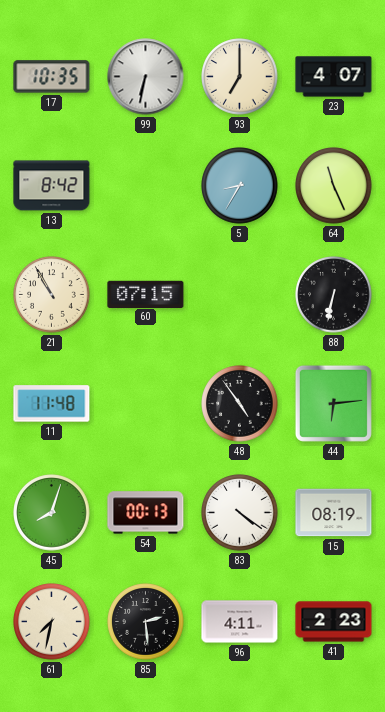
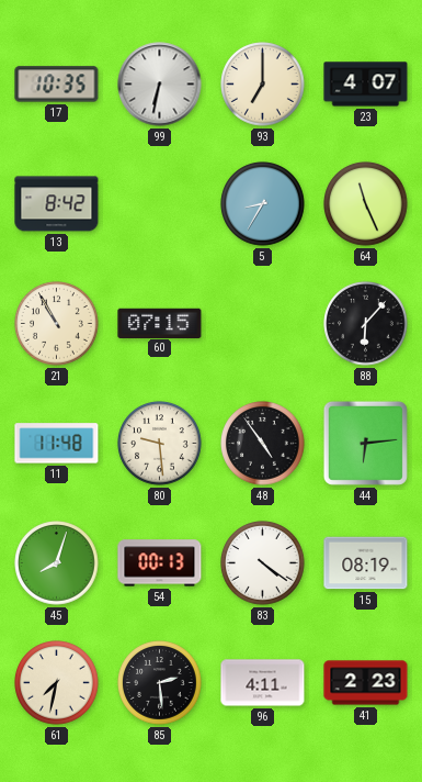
88: 6:32 -> 6:07
80: none -> 9:29
